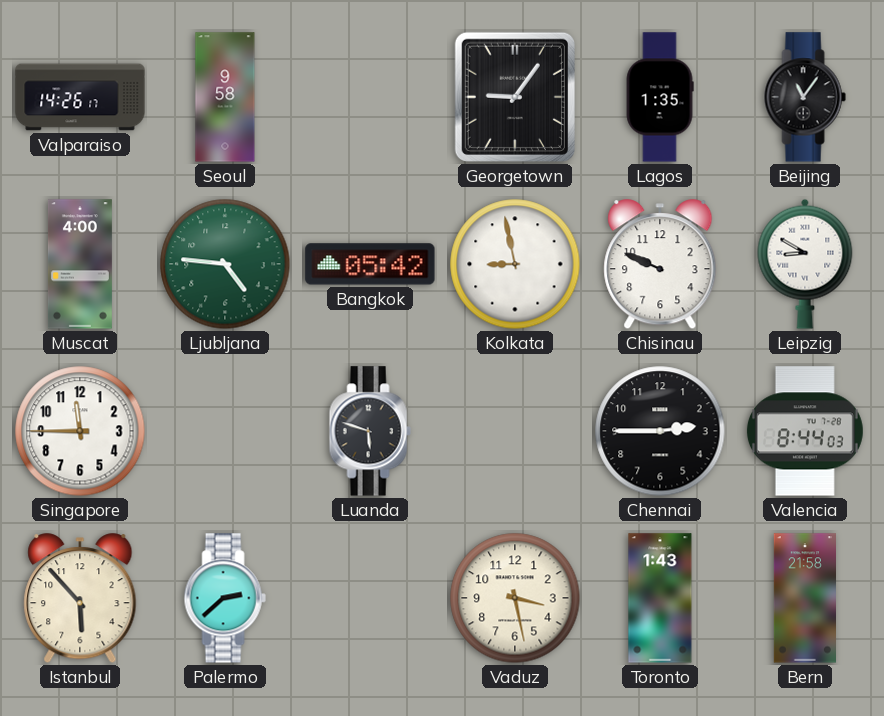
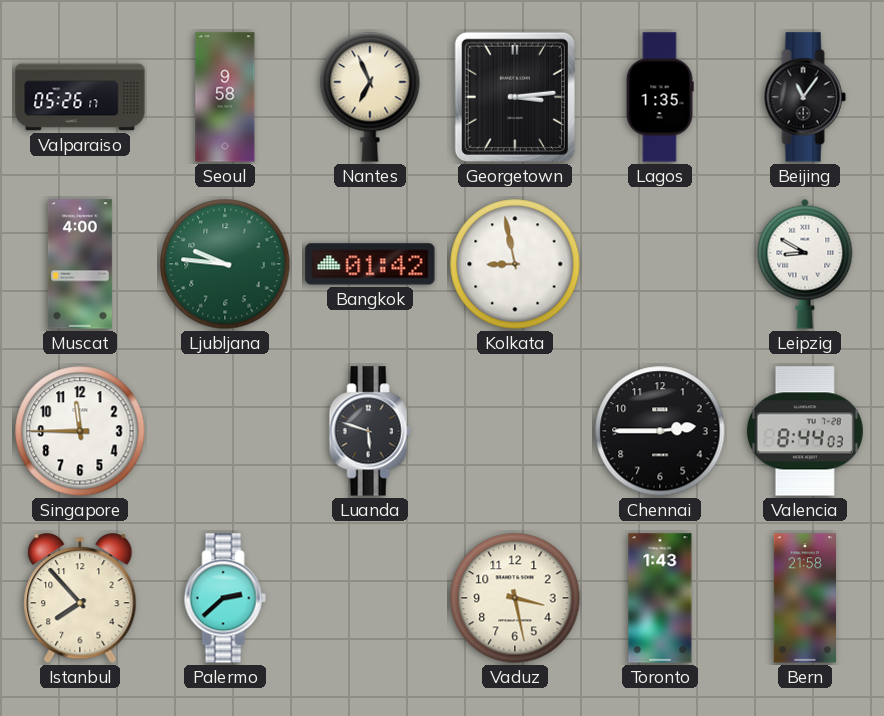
Valparaiso: 14:26 -> 05:26
Nantes: none -> 6:56
Georgetown: 9:06 -> 3:14
Ljubljana: 4:46 -> 9:46
Bangkok: 05:42 -> 01:42
Chisinau: 9:49 -> none
Istanbul: 5:53 -> 7:53
